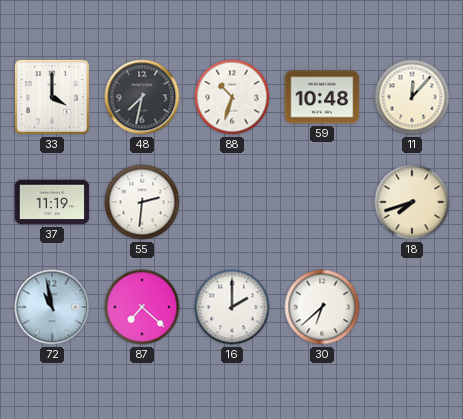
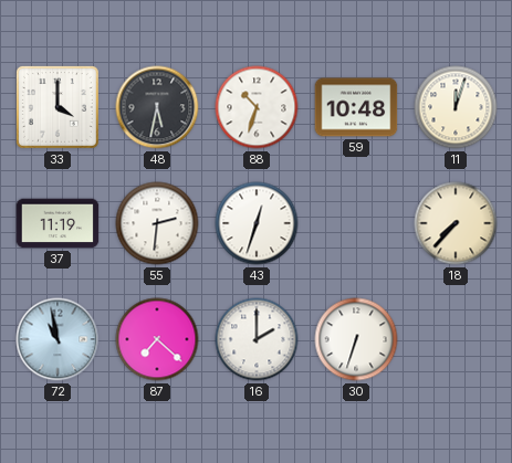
48: 7:32 -> 5:32
11: 12:07 -> 12:03
43: none -> 12:33
18: 7:42 -> 7:37
30: 6:38 -> 6:33
